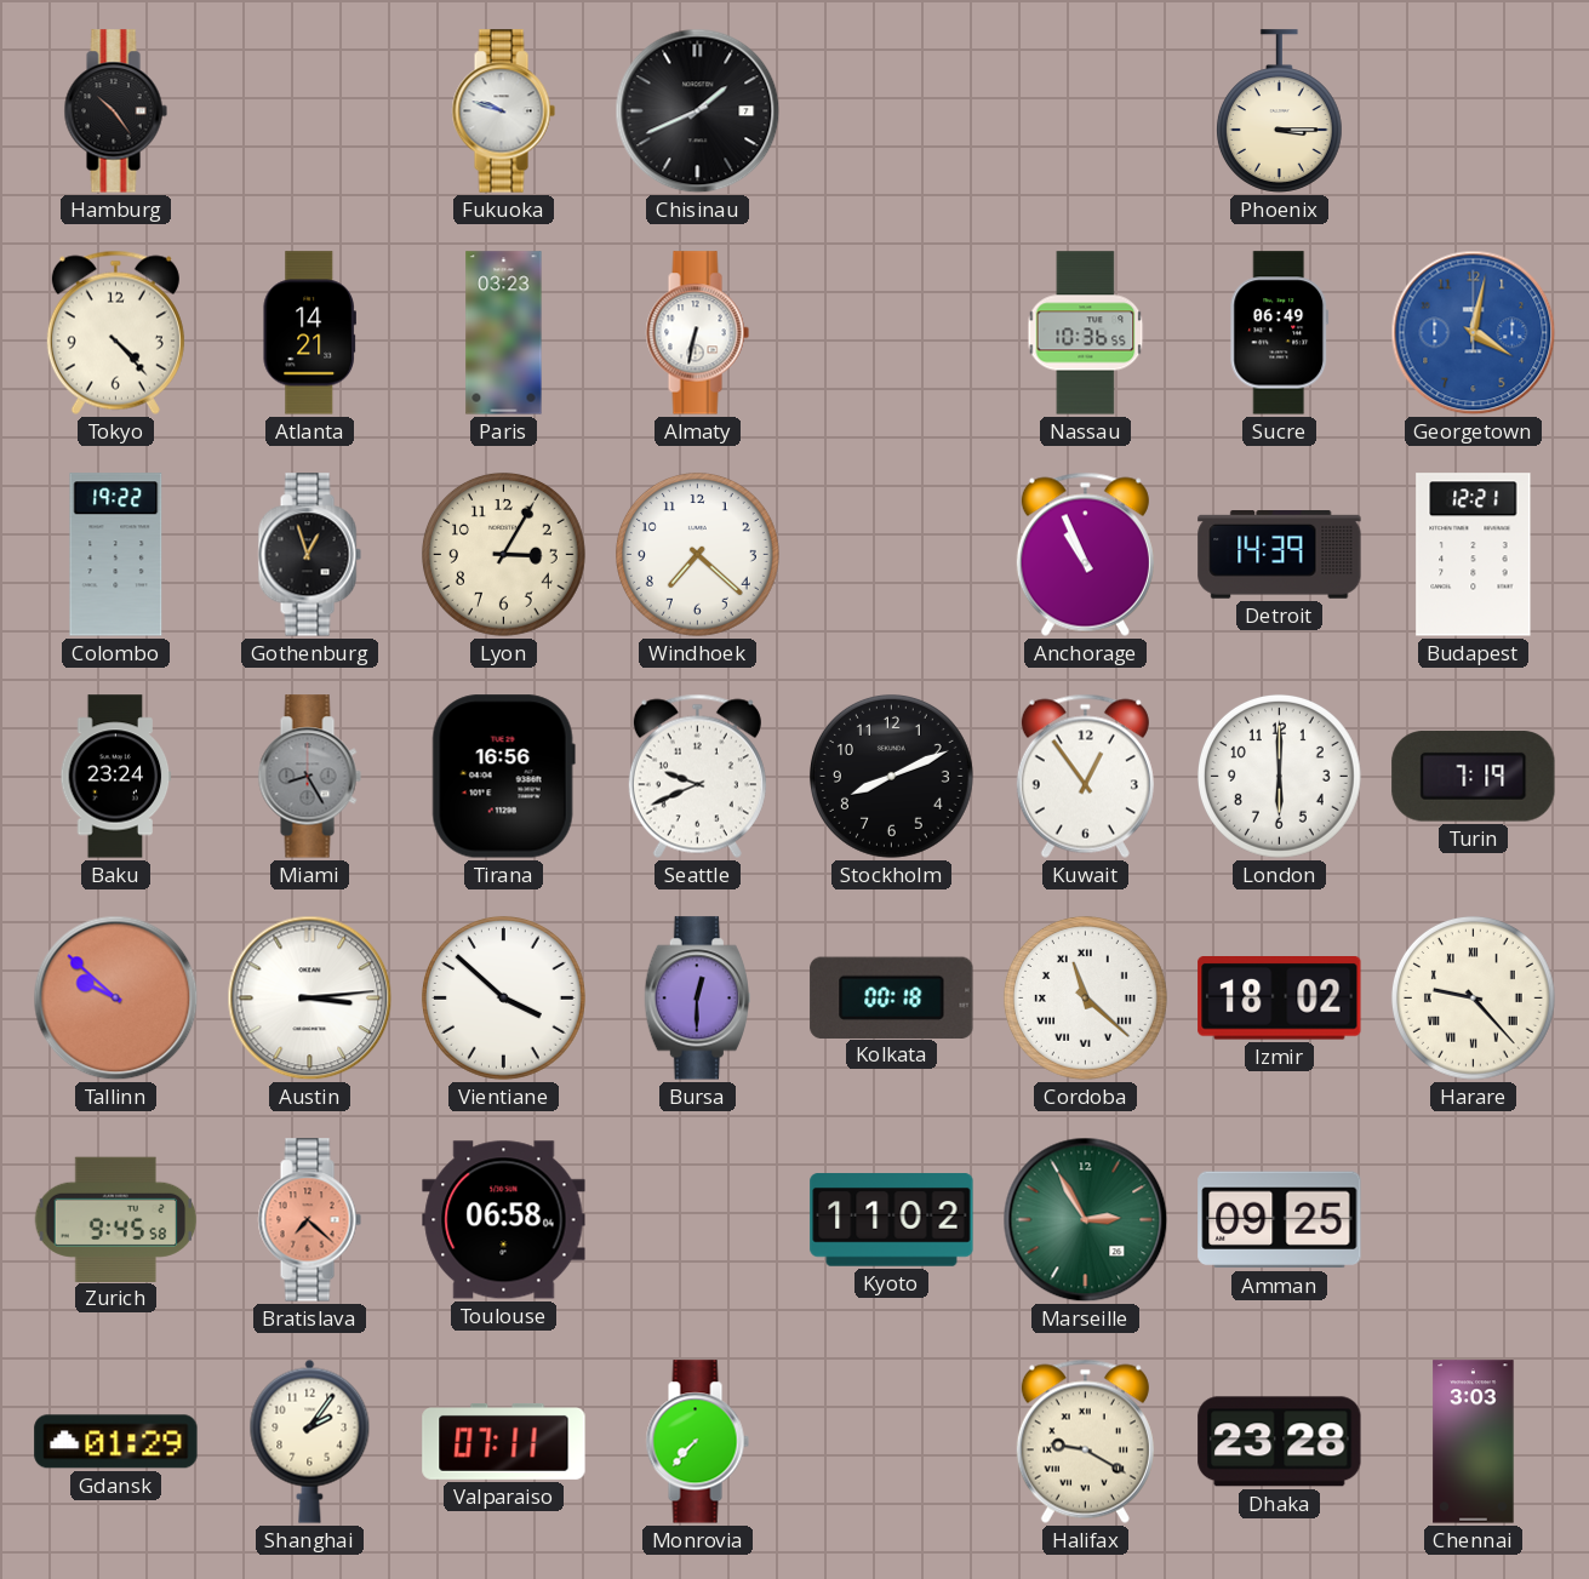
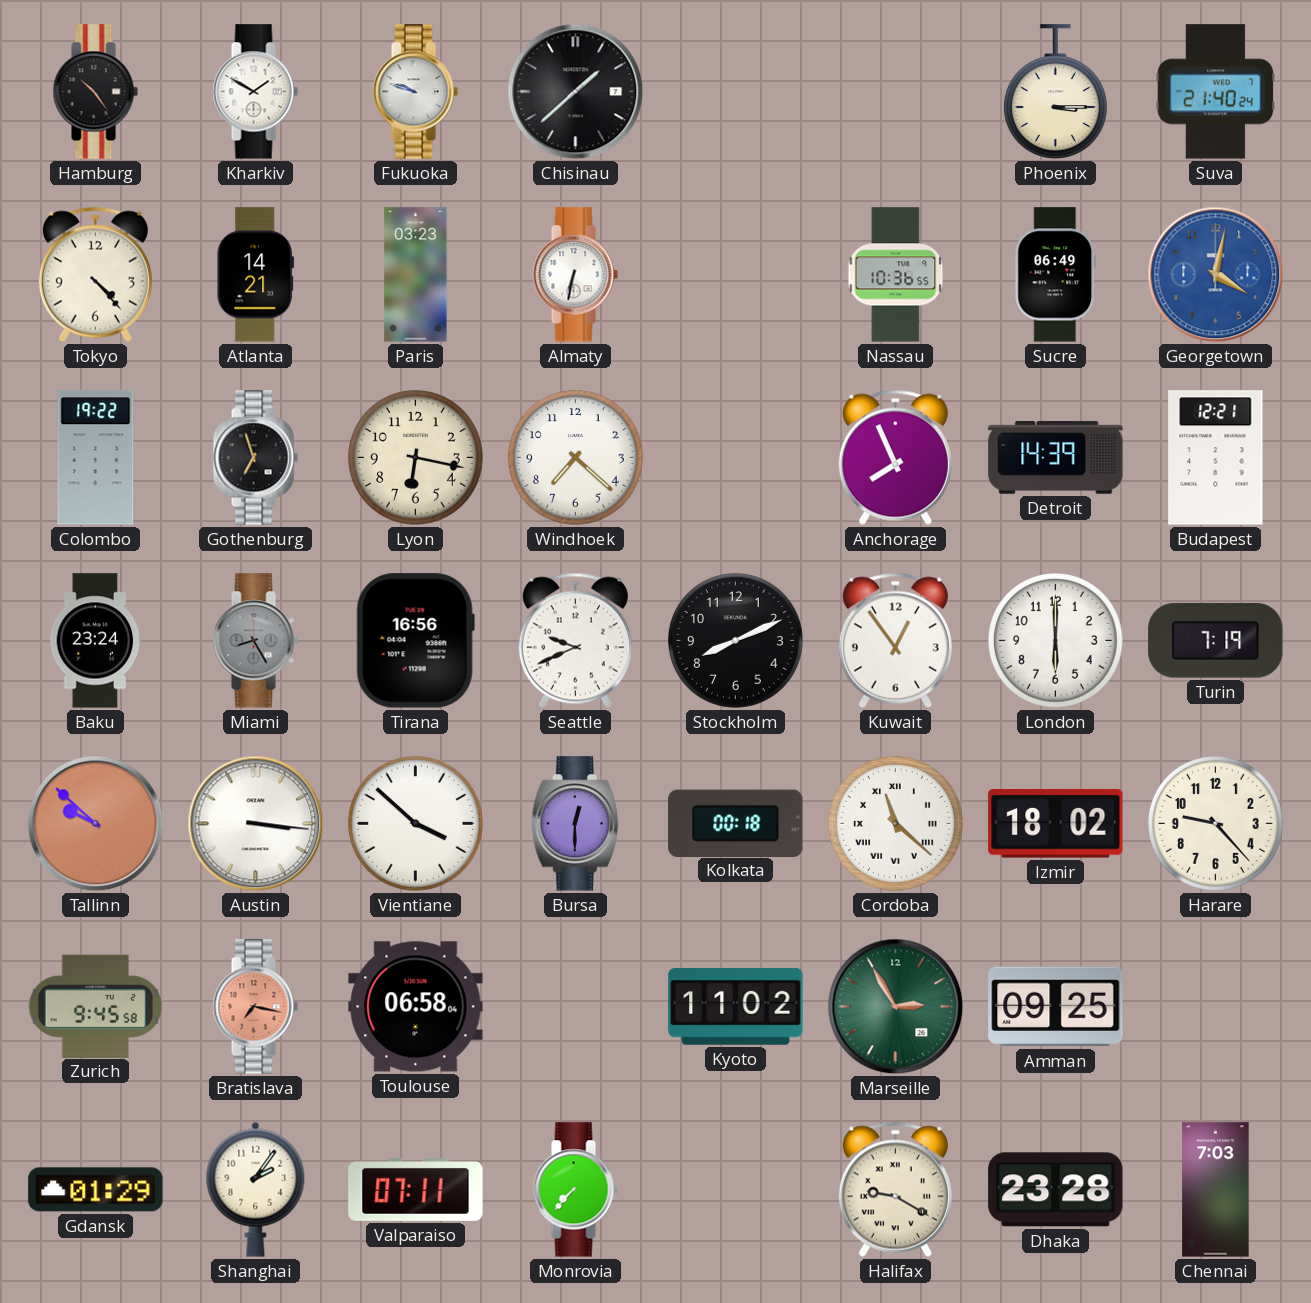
Kharkiv: none -> 1:50
Chisinau: 1:41 -> 1:38
Suva: none -> 21:40
Gothenburg: 12:57 -> 6:57
Lyon: 3:05 -> 6:17
Anchorage: 10:56 -> 7:56
Austin: 3:14 -> 3:16
Harare numerals: Roman -> Arabic
Bratislava: 7:22 -> 7:17
Chennai: 3:03 -> 7:03
